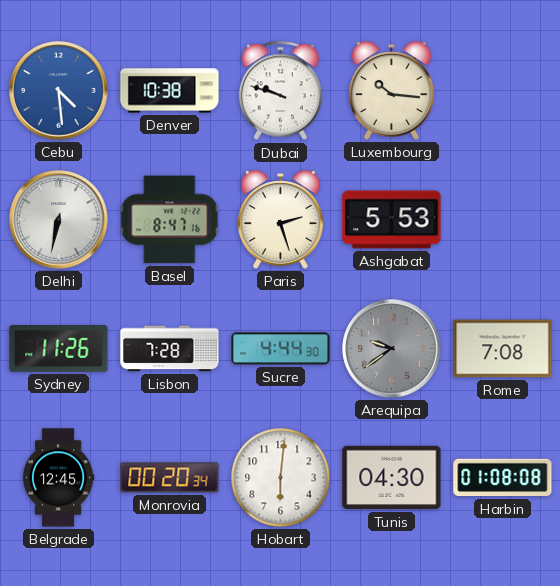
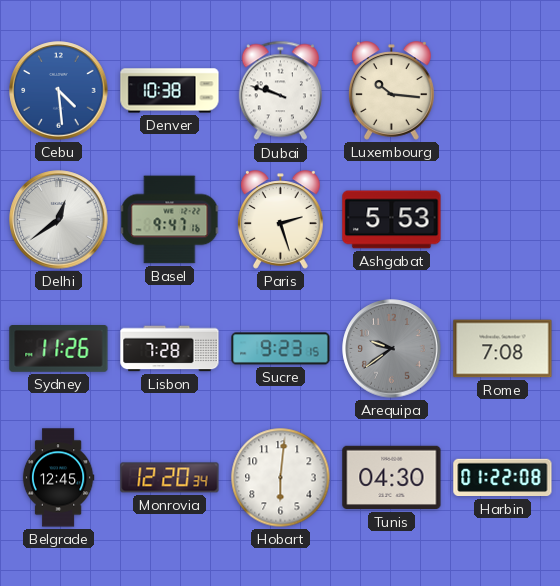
Delhi: 6:32 -> 12:39
Basel: 8:47 -> 9:47
Sucre: 4:44 -> 9:23
Monrovia: 00:20 -> 12:20
Harbin: 01:08 -> 01:22
